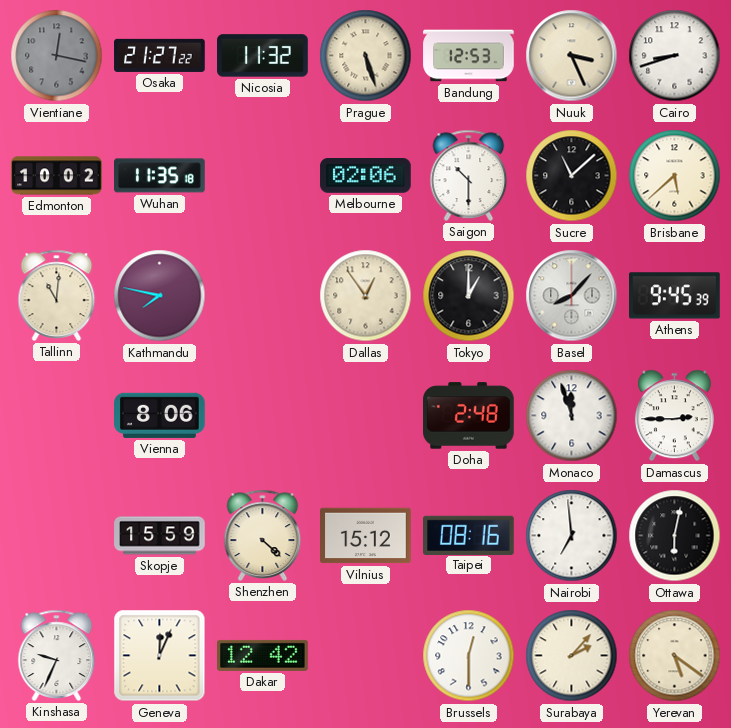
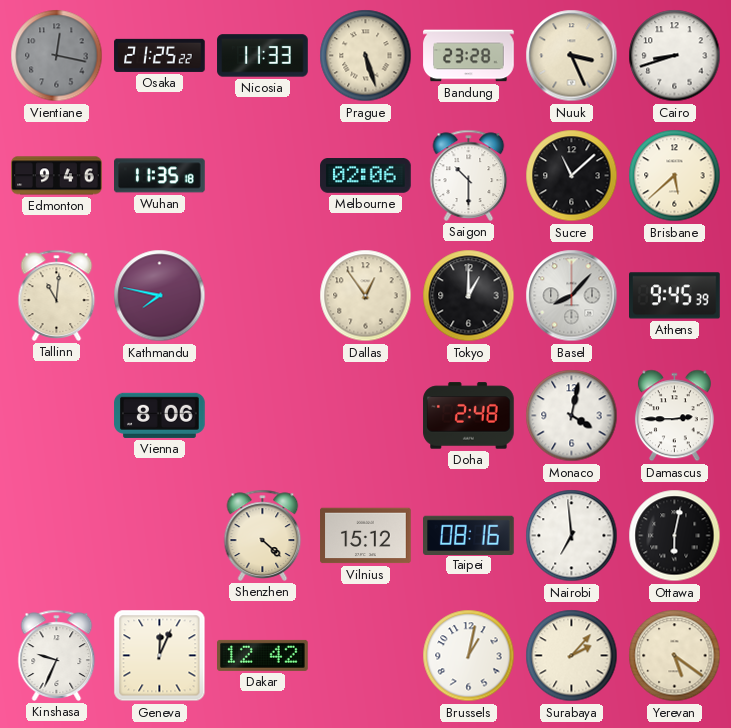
Osaka: 21:27 -> 21:25
Nicosia: 11:32 -> 11:33
Bandung: 12:53 -> 23:28
Edmonton: 10:02 -> 9:46
Monaco: 11:57 -> 4:02
Skopje: 15:59 -> none
Brussels: 12:30 -> 1:02
